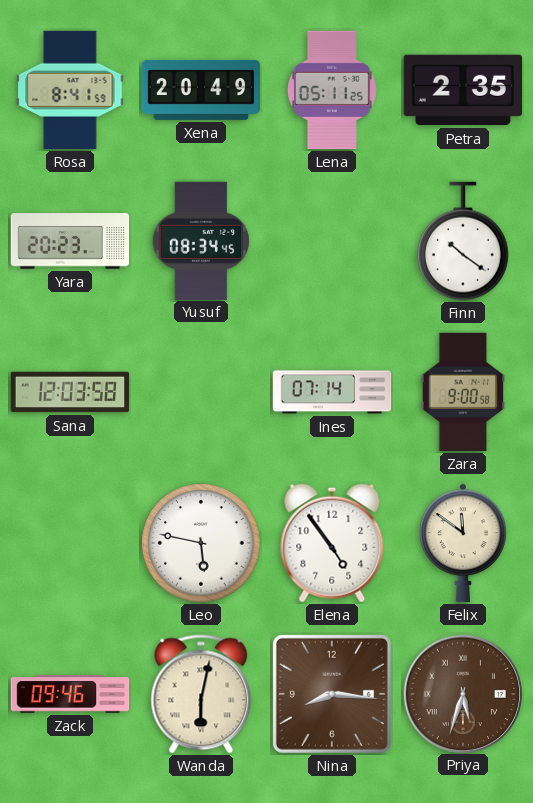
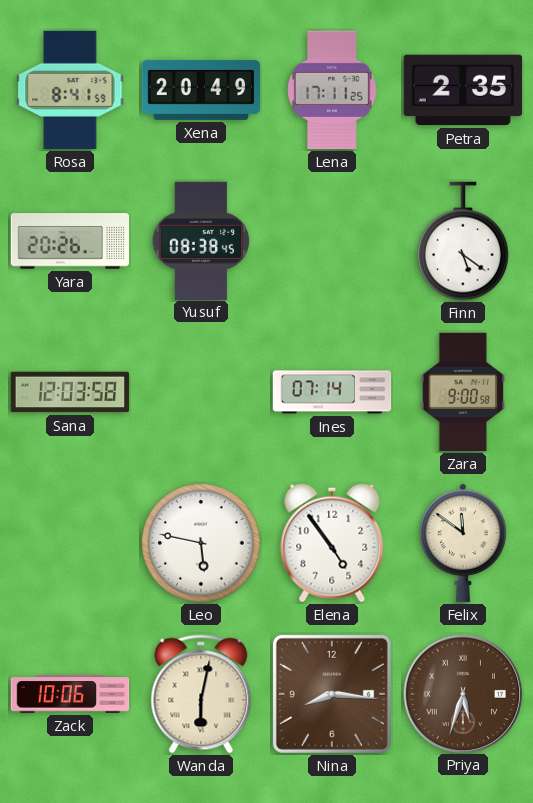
Lena: 05:11 -> 17:11
Yara: 20:23 -> 20:26
Yusuf: 08:34 -> 08:38
Finn: 10:21 -> 5:21
Zack: 09:46 -> 10:06
